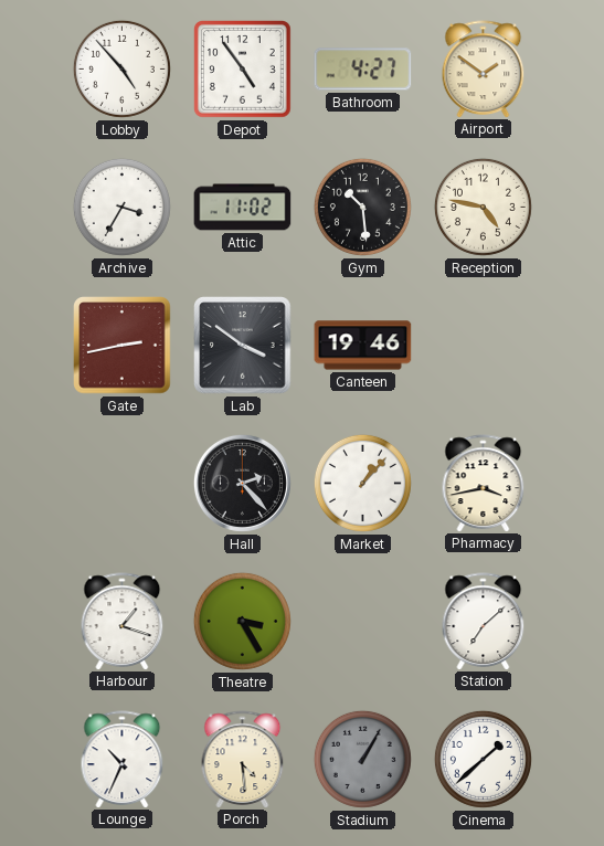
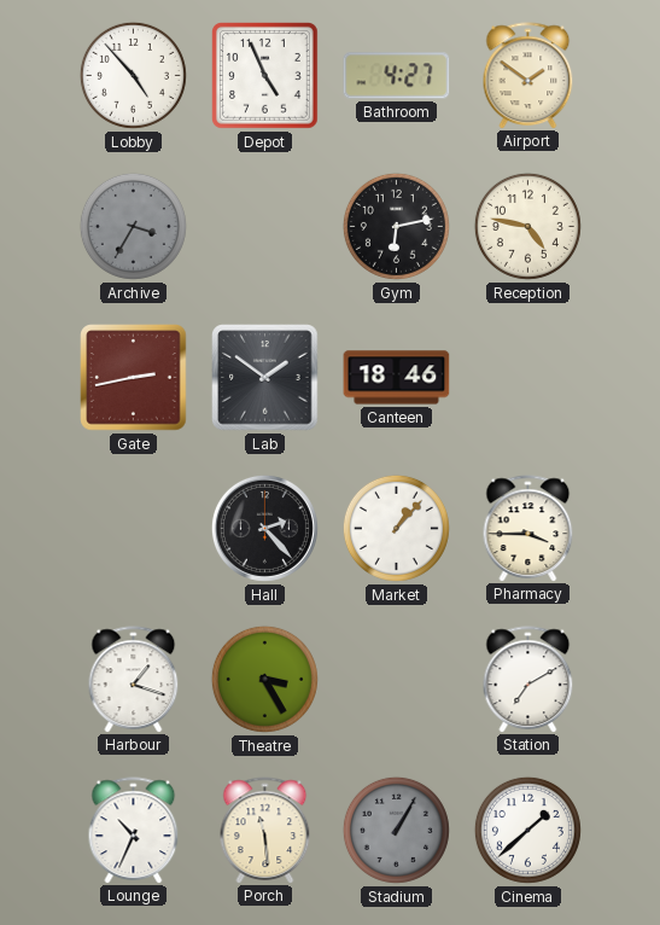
Depot: 4:54 -> 4:56
Archive dial: white -> grey
Attic: 11:02 -> none
Gym: 10:29 -> 6:13
Lab: 3:51 -> 1:51
Canteen: 19:46 -> 18:46
Pharmacy: 3:43 -> 3:45
Station: 7:08 -> 7:10
Porch: 4:29 -> 11:29
